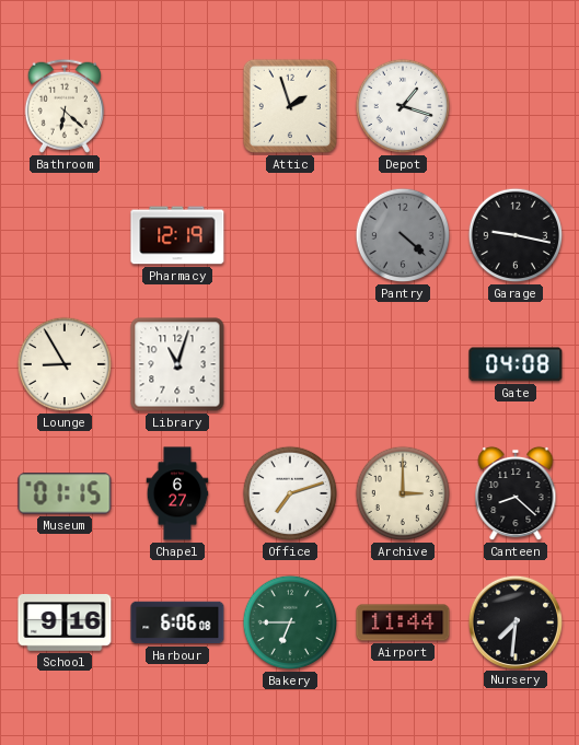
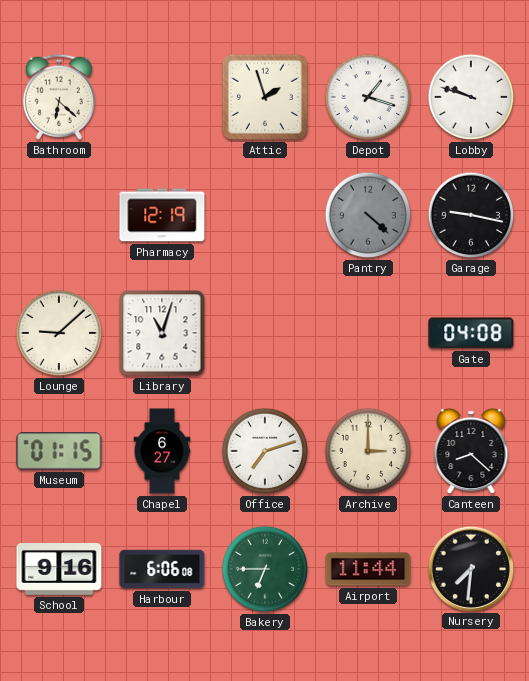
Lobby: none -> 9:48
Lounge: 8:55 -> 9:08
